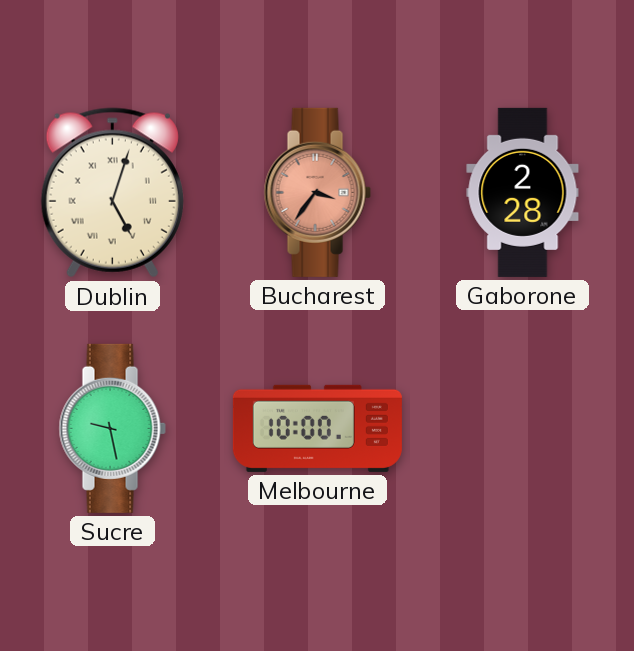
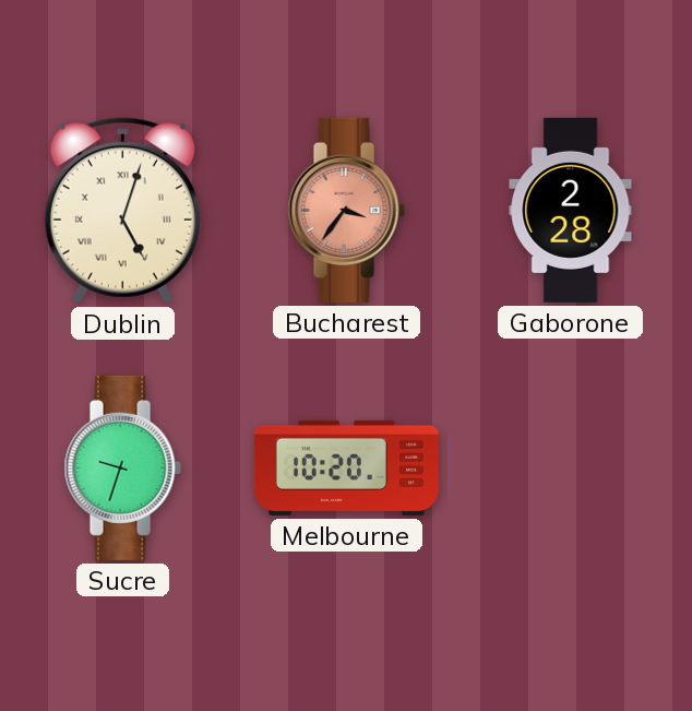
Sucre: 9:28 -> 9:33
Melbourne: 10:00 -> 10:20
